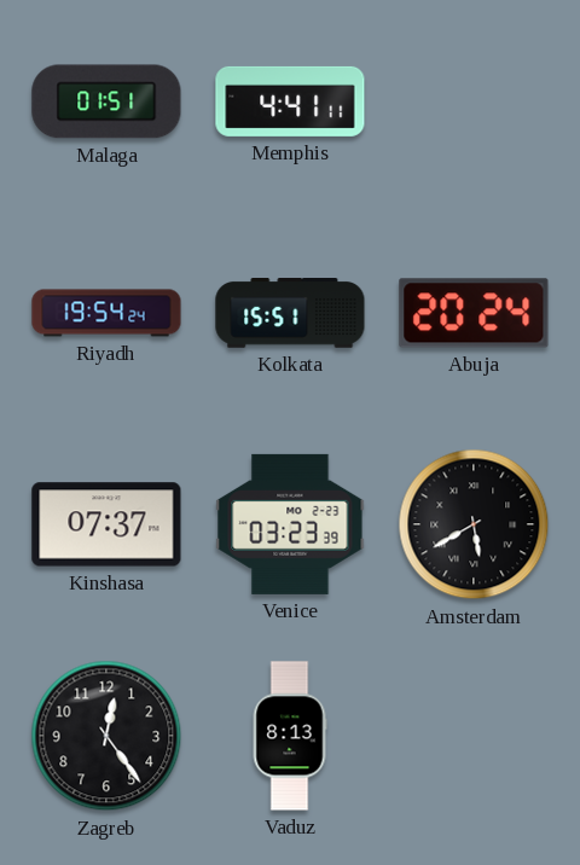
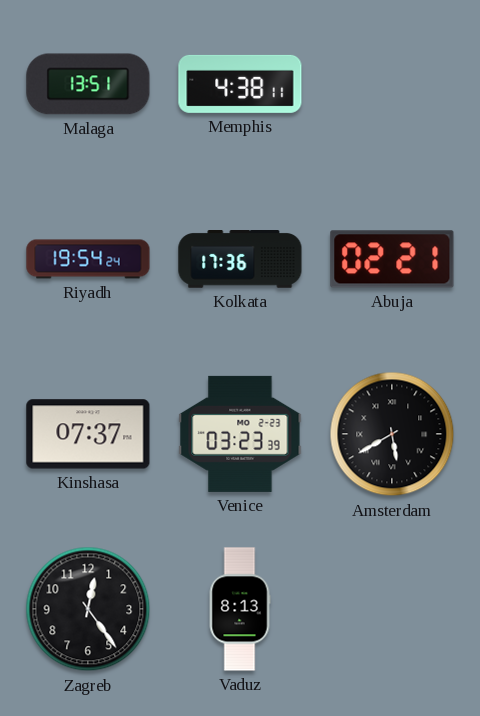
Malaga: 01:51 -> 13:51
Memphis: 4:41 -> 4:38
Kolkata: 15:51 -> 17:36
Abuja: 20:24 -> 02:21
